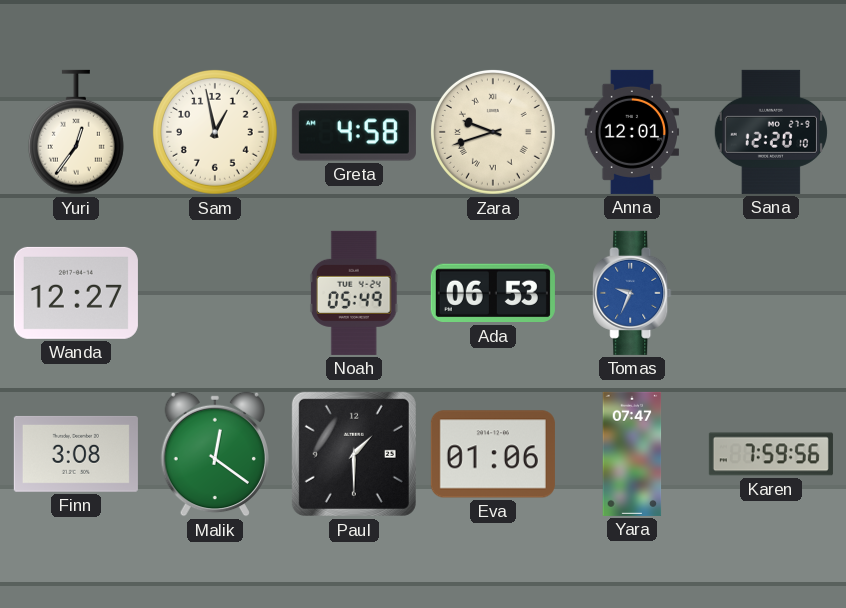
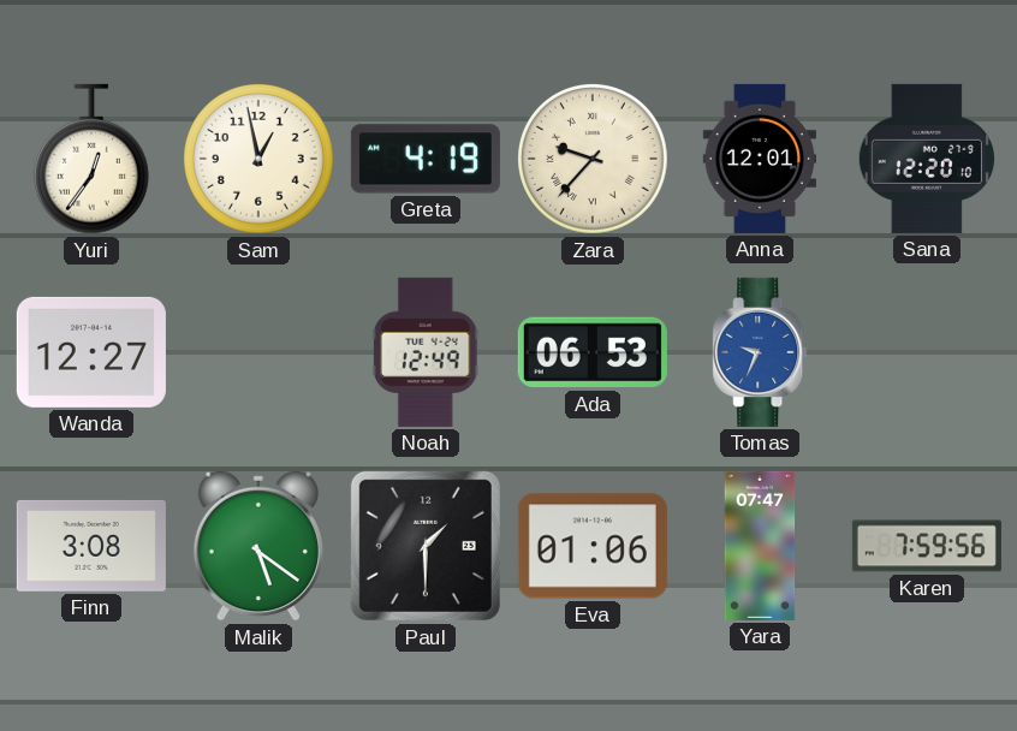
Greta: 4:58 -> 4:19
Zara: 9:42 -> 9:37
Noah: 05:49 -> 12:49
Malik: 12:21 -> 5:21
